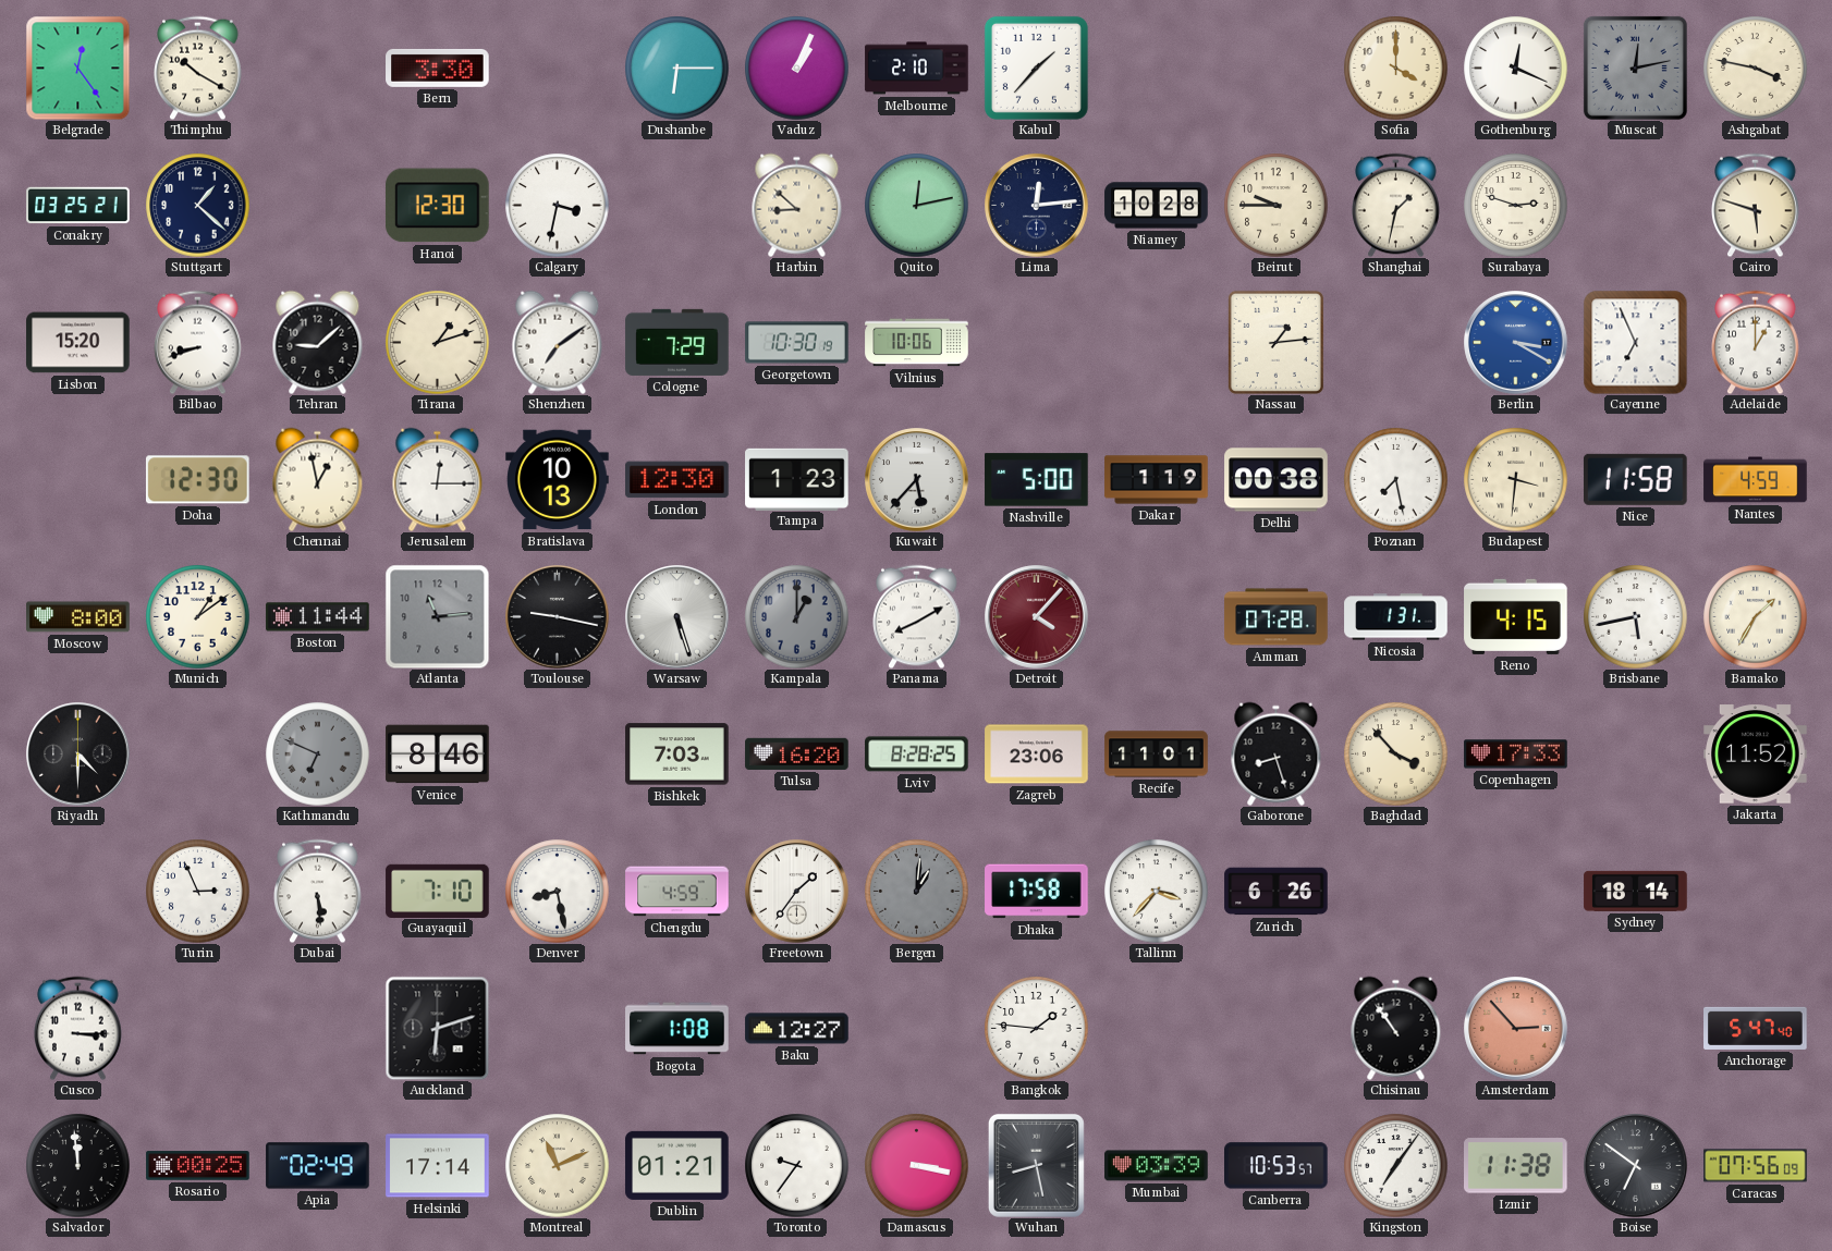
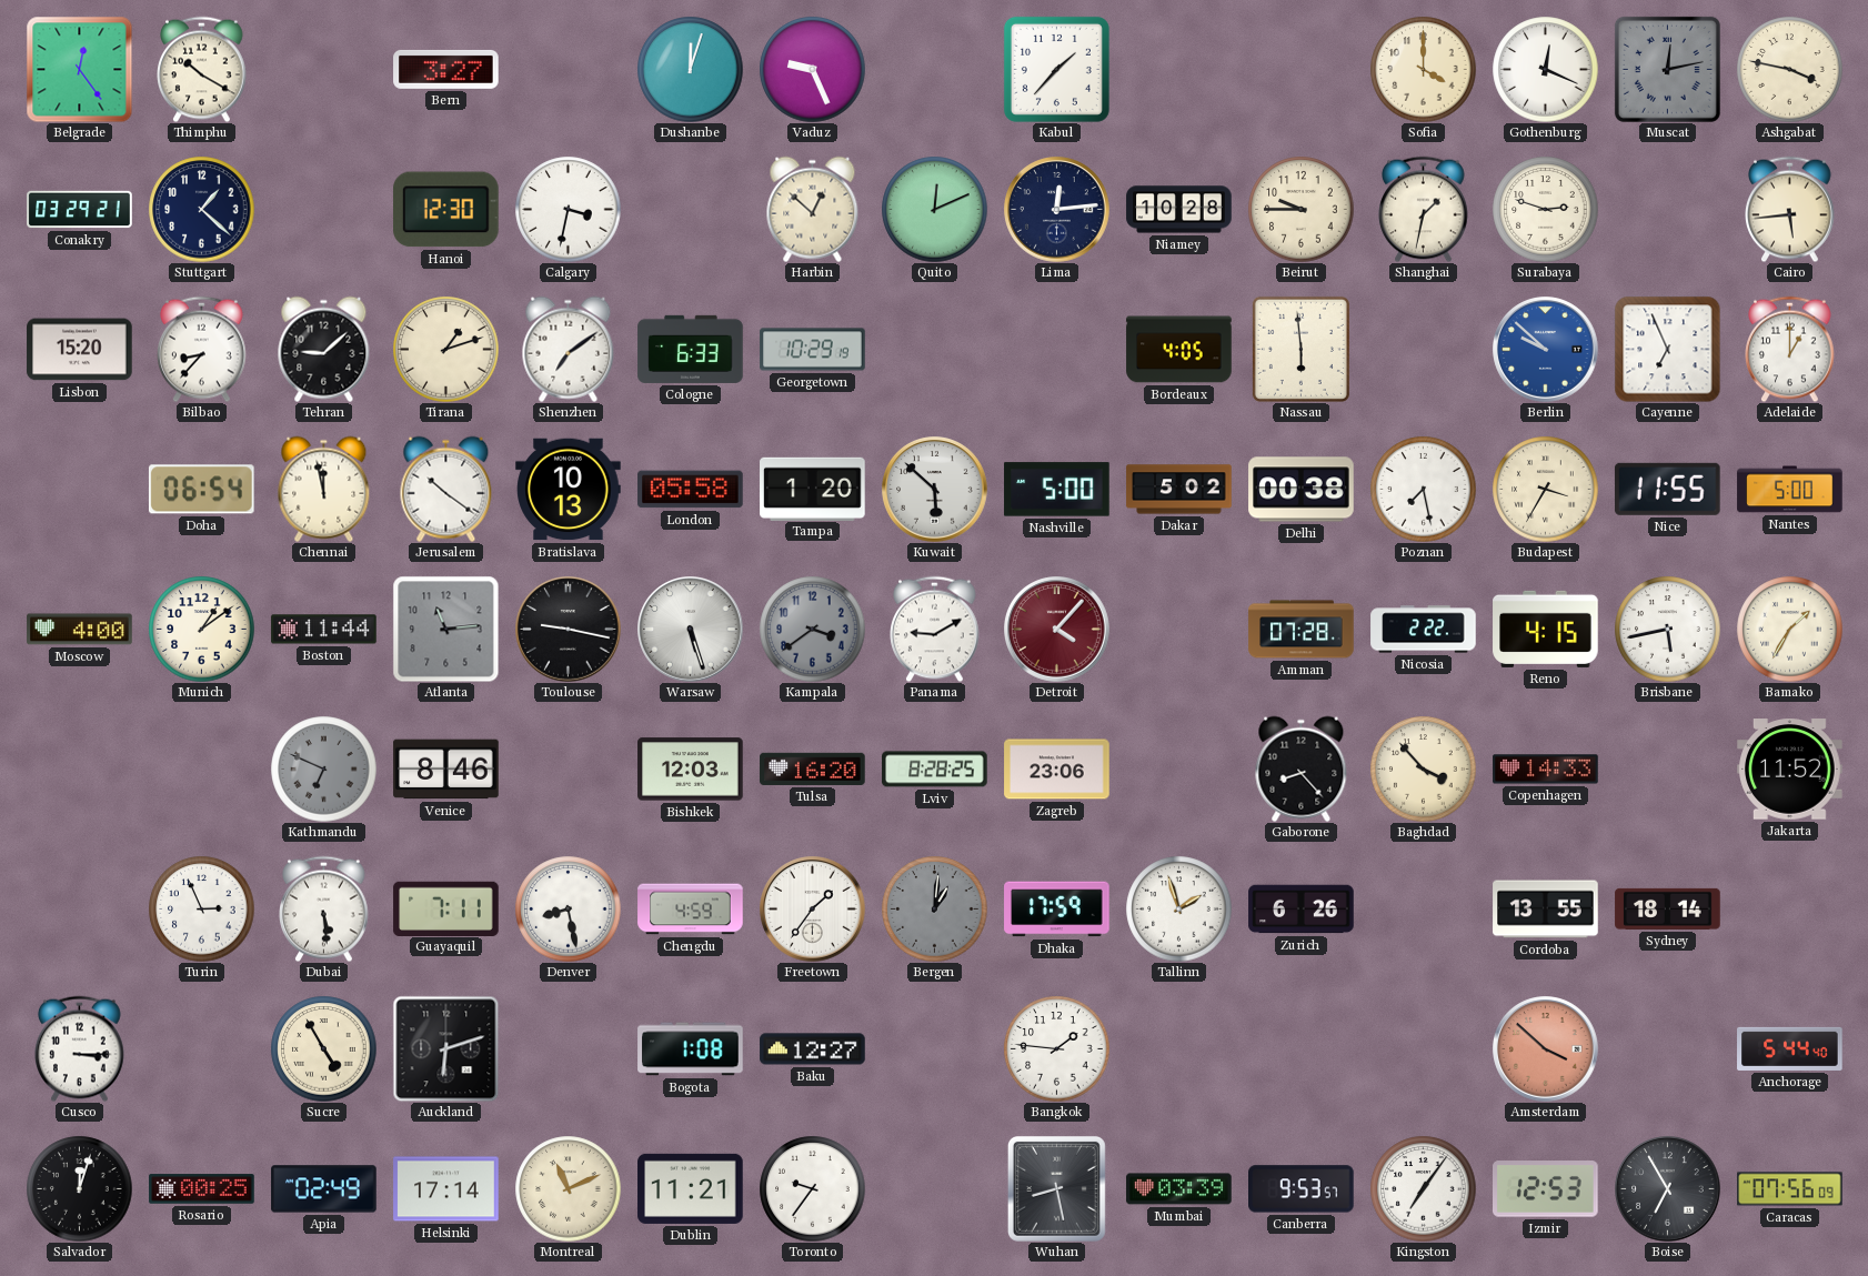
Bern: 3:30 -> 3:27
Dushanbe: 6:15 -> 12:03
Vaduz: 1:04 -> 9:26
Melbourne: 2:10 -> none
Conakry: 03:25 -> 03:29
Harbin: 8:52 -> 12:52
Quito: 12:13 -> 12:11
Cairo: 5:48 -> 5:44
Bilbao: 8:42 -> 8:37
Cologne: 7:29 -> 6:33
Georgetown: 10:30 -> 10:29
Vilnius: 10:06 -> none
Bordeaux: none -> 4:05
Nassau: 1:14 -> 5:59
Berlin: 3:20 -> 9:52
Doha: 12:30 -> 06:54
Chennai: 12:58 -> 11:58
Jerusalem: 12:15 -> 10:21
London: 12:30 -> 05:58
Tampa: 1:23 -> 1:20
Kuwait: 5:37 -> 5:52
Dakar: 1:19 -> 5:02
Budapest: 3:31 -> 3:35
Nice: 11:58 -> 11:55
Nantes: 4:59 -> 5:00
Moscow: 8:00 -> 4:00
Kampala: 1:00 -> 3:39
Panama: 8:10 -> 9:10
Nicosia: 1:31 -> 2:22
Riyadh: 4:30 -> none
Bishkek: 7:03 -> 12:03
Recife: 11:01 -> none
Gaborone: 8:27 -> 8:23
Copenhagen: 17:33 -> 14:33
Guayaquil: 7:10 -> 7:11
Dhaka: 17:58 -> 17:59
Tallinn: 3:37 -> 1:57
Cordoba: none -> 13:55
Sucre: none -> 4:55
Chisinau: 10:54 -> none
Amsterdam: 2:53 -> 3:52
Anchorage: 5:47 -> 5:44
Salvador: 11:59 -> 12:03
Dublin: 01:21 -> 11:21
Damascus: 3:17 -> none
Canberra: 10:53 -> 9:53
Izmir: 11:38 -> 12:53
Boise: 6:51 -> 6:55
